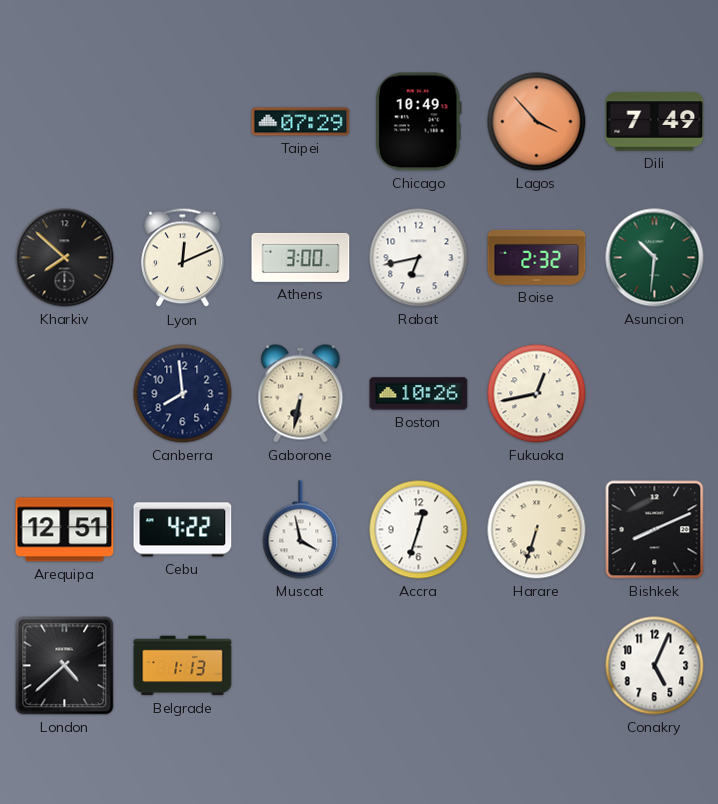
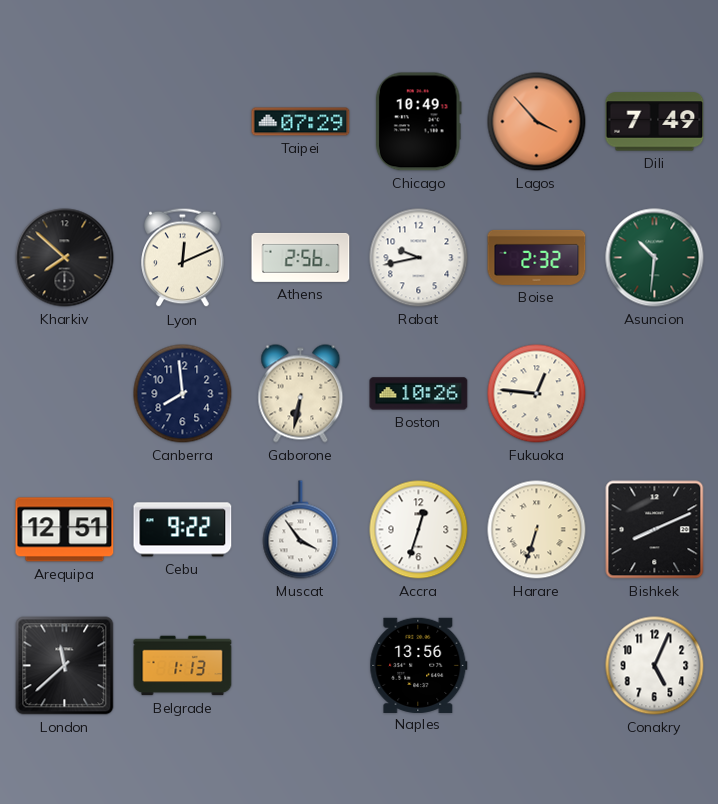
Athens: 3:00 -> 2:56
Rabat: 6:43 -> 9:43
Fukuoka: 12:43 -> 12:46
Cebu: 4:22 -> 9:22
Muscat: 3:58 -> 3:54
London: 4:38 -> 11:38
Naples: none -> 13:56
